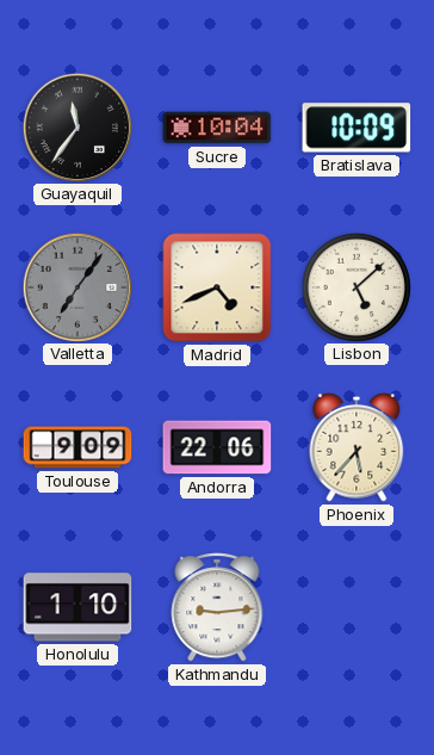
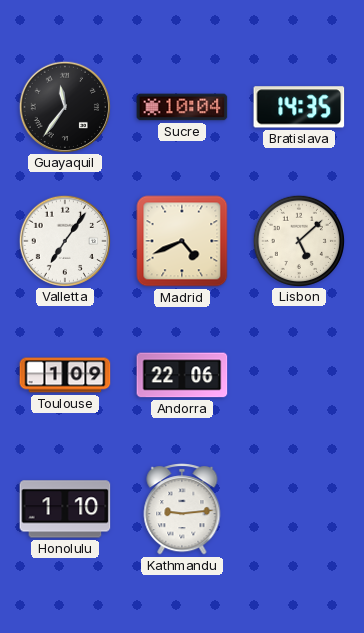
Bratislava: 10:09 -> 14:35
Valletta dial: grey -> white
Toulouse: 9:09 -> 1:09
Phoenix: 5:37 -> none
